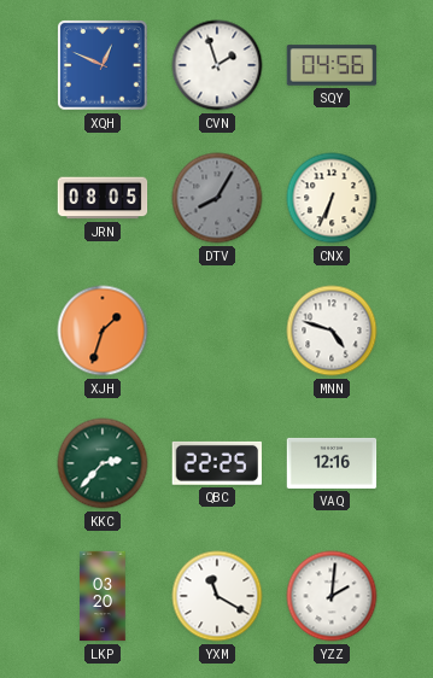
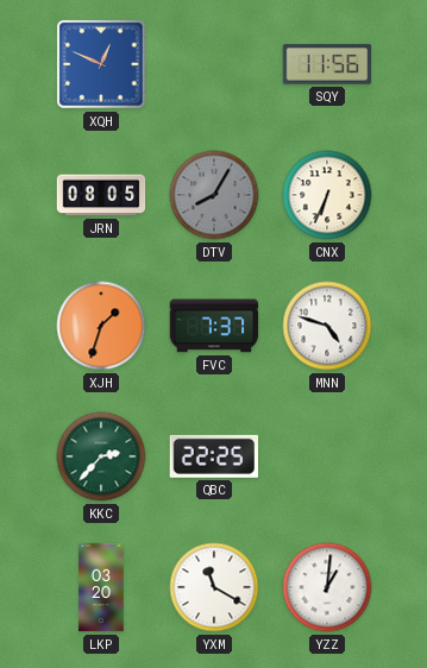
CVN: 1:57 -> none
SQY: 04:56 -> 11:56
FVC: none -> 7:37
VAQ: 12:16 -> none
YZZ: 2:01 -> 1:01
